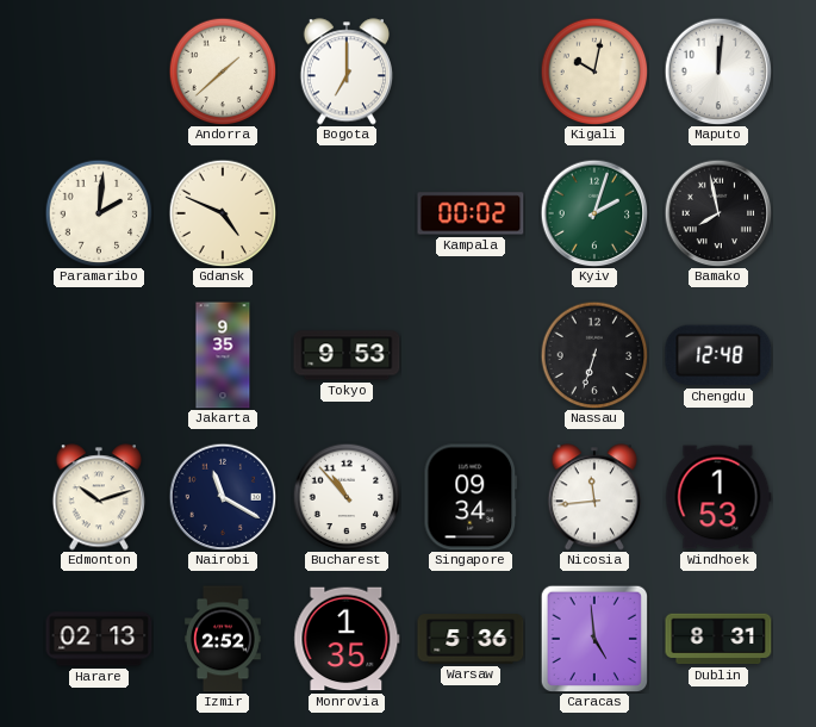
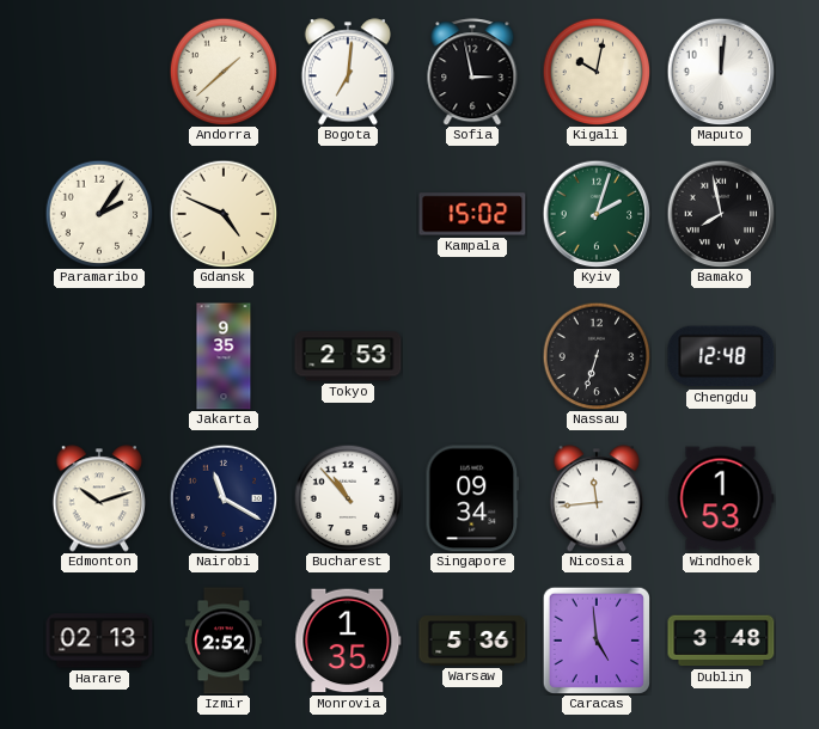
Bogota: 7:00 -> 7:01
Sofia: none -> 2:58
Paramaribo: 2:01 -> 2:06
Kampala: 00:02 -> 15:02
Tokyo: 9:53 -> 2:53
Dublin: 8:31 -> 3:48
